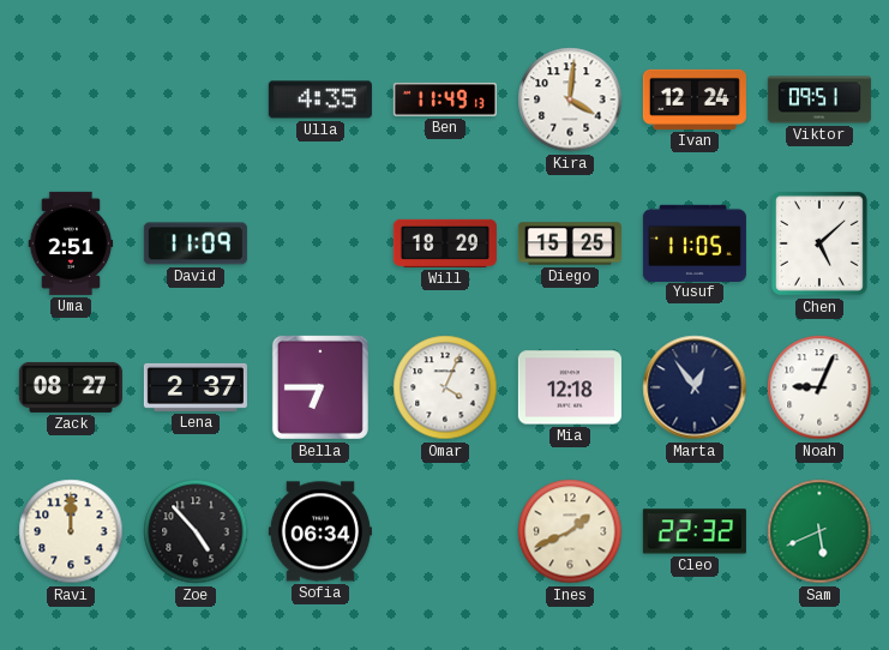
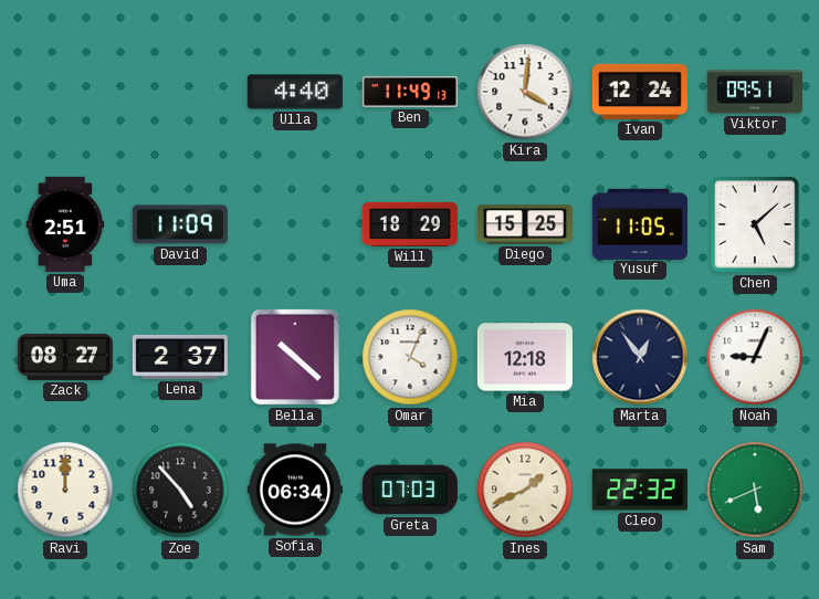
Ulla: 4:35 -> 4:40
Bella: 6:45 -> 10:22
Greta: none -> 07:03
